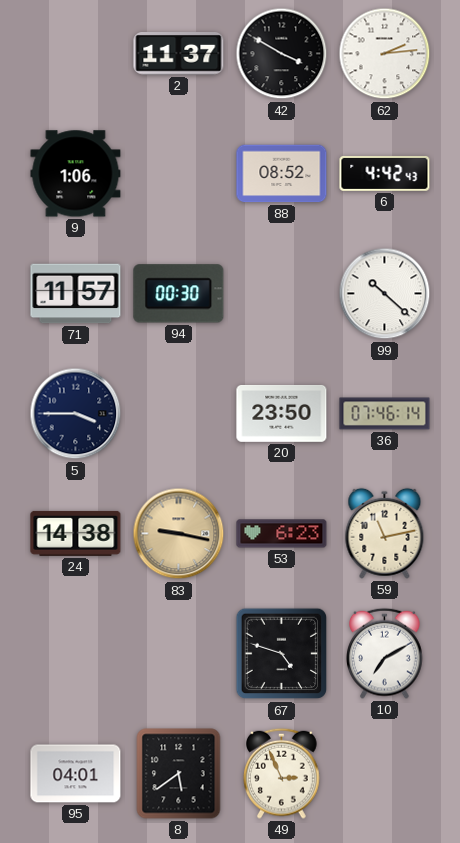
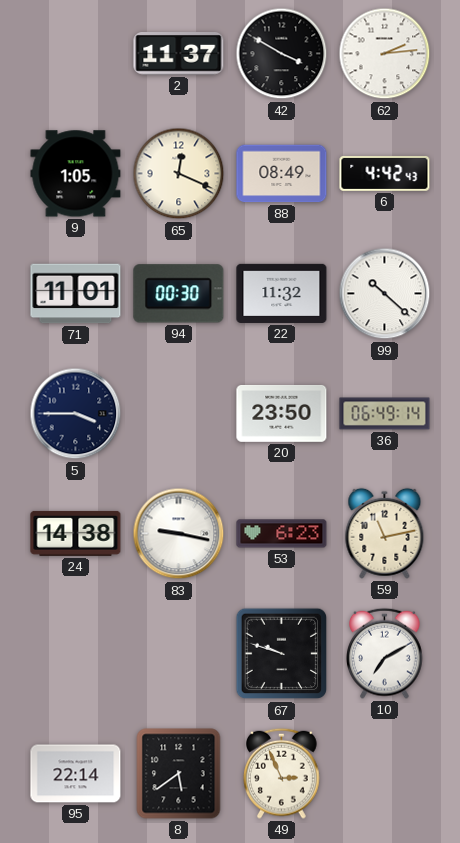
9: 1:06 -> 1:05
65: none -> 12:19
88: 08:52 -> 08:49
71: 11:57 -> 11:01
22: none -> 11:32
36: 07:46 -> 06:49
83 dial: champagne -> white
67: 4:48 -> 9:48
95: 04:01 -> 22:14
